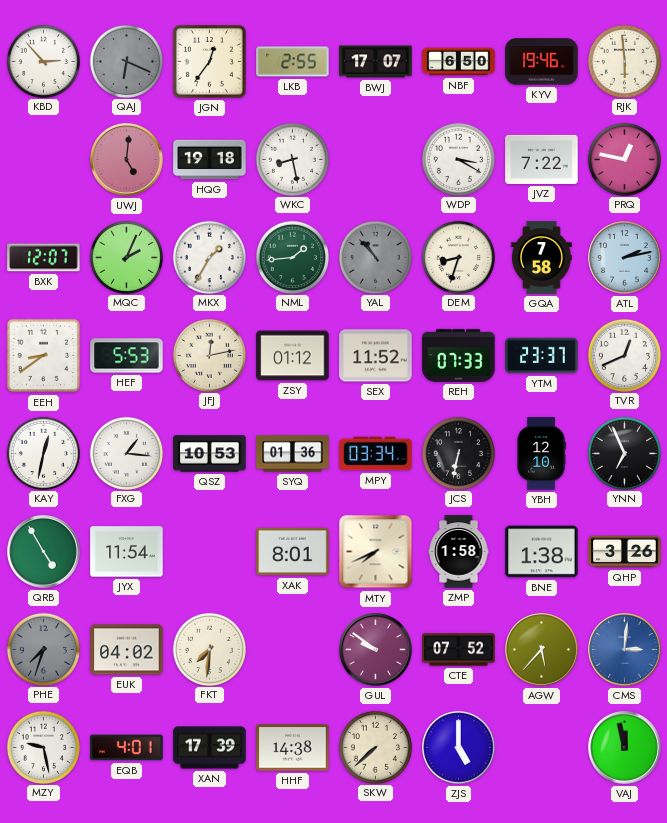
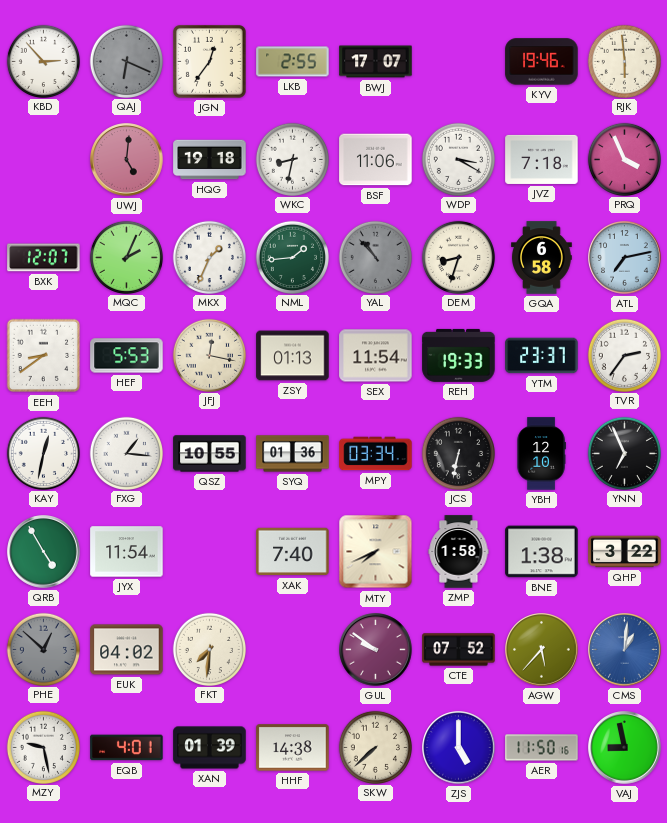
NBF: 6:50 -> none
WKC: 8:28 -> 8:32
BSF: none -> 11:06
JVZ: 7:22 -> 7:18
PRQ: 12:47 -> 3:56
MKX: 1:35 -> 1:34
GQA: 7:58 -> 6:58
ATL: 2:13 -> 7:13
JFJ: 12:13 -> 12:17
ZSY: 01:12 -> 01:13
SEX: 11:52 -> 11:54
REH: 07:33 -> 19:33
TVR: 12:41 -> 2:36
QSZ: 10:53 -> 10:55
XAK: 8:01 -> 7:40
QHP: 3:26 -> 3:22
PHE: 7:33 -> 12:52
CMS: 3:01 -> 1:01
XAN: 17:39 -> 01:39
AER: none -> 11:50
VAJ: 11:58 -> 8:58
